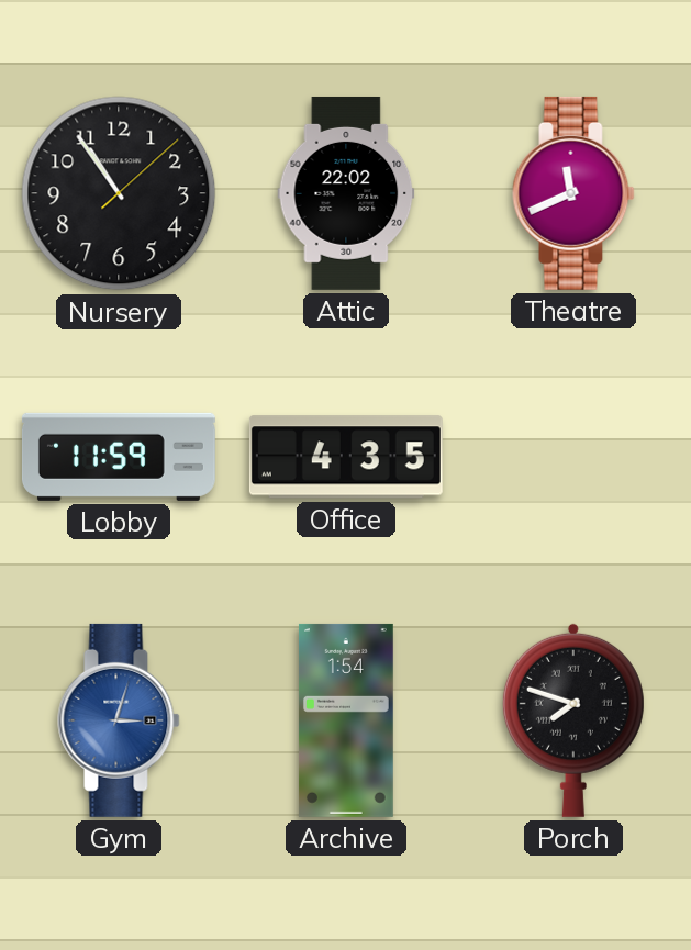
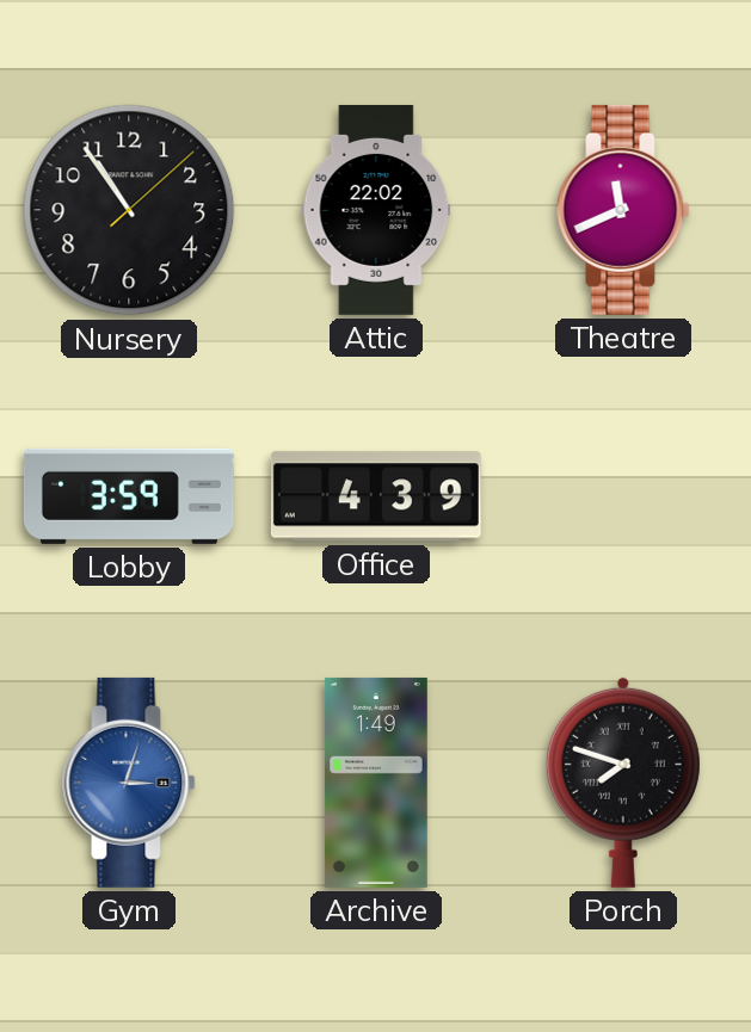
Lobby: 11:59 -> 3:59
Office: 4:35 -> 4:39
Archive: 1:54 -> 1:49
